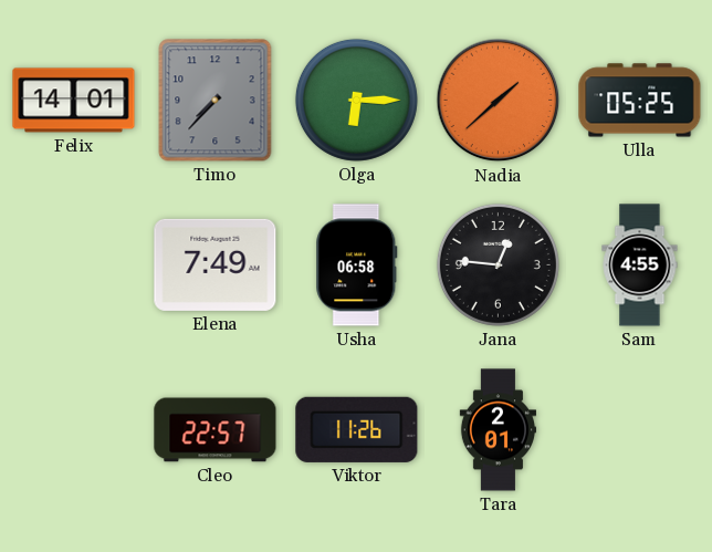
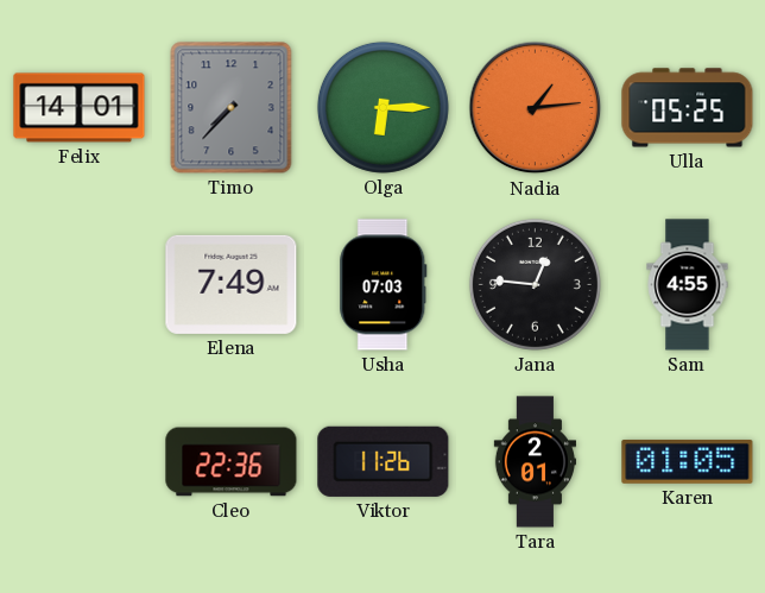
Nadia: 1:38 -> 1:14
Usha: 06:58 -> 07:03
Cleo: 22:57 -> 22:36
Karen: none -> 01:05
